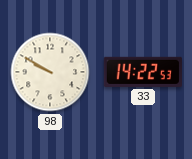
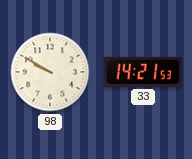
33: 14:22 -> 14:21
